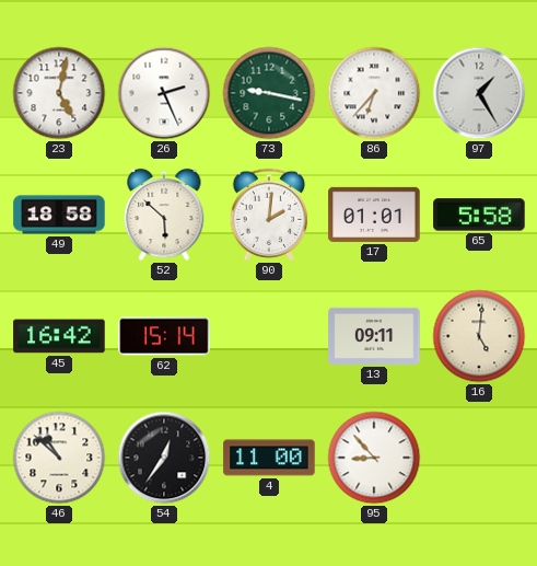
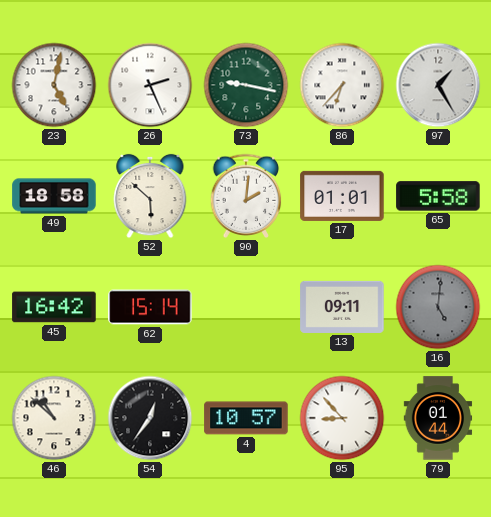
16 dial: cream -> grey
4: 11:00 -> 10:57
79: none -> 01:44
